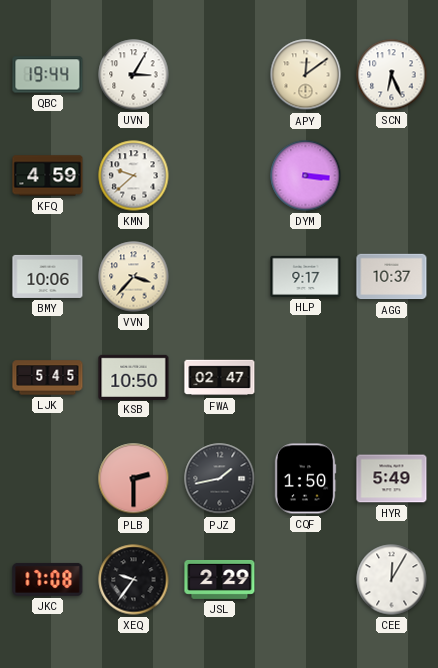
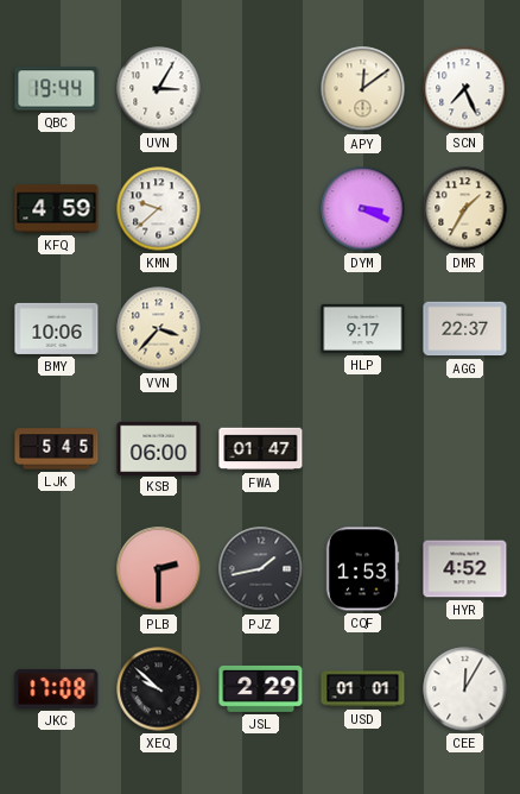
SCN: 6:26 -> 7:26
DYM: 3:16 -> 3:19
DMR: none -> 1:35
AGG: 10:37 -> 22:37
KSB: 10:50 -> 06:00
FWA: 02:47 -> 01:47
CQF: 1:50 -> 1:53
HYR: 5:49 -> 4:52
XEQ: 9:36 -> 9:52
USD: none -> 01:01
